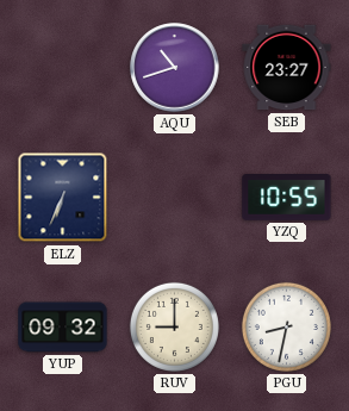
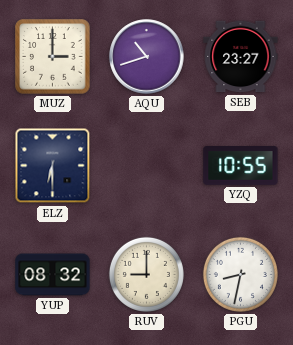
MUZ: none -> 3:00
ELZ: 6:34 -> 6:30
YUP: 09:32 -> 08:32
